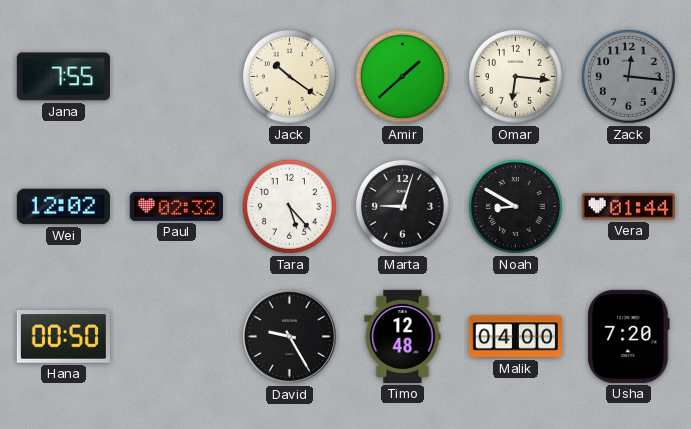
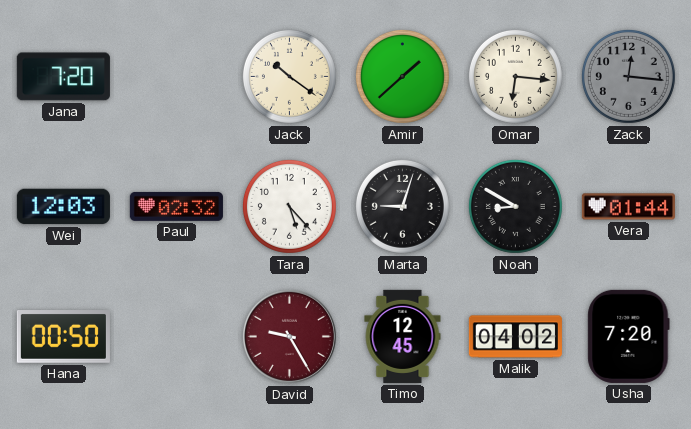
Jana: 7:55 -> 7:20
Wei: 12:02 -> 12:03
David dial: black -> burgundy
Timo: 12:48 -> 12:45
Malik: 04:00 -> 04:02
